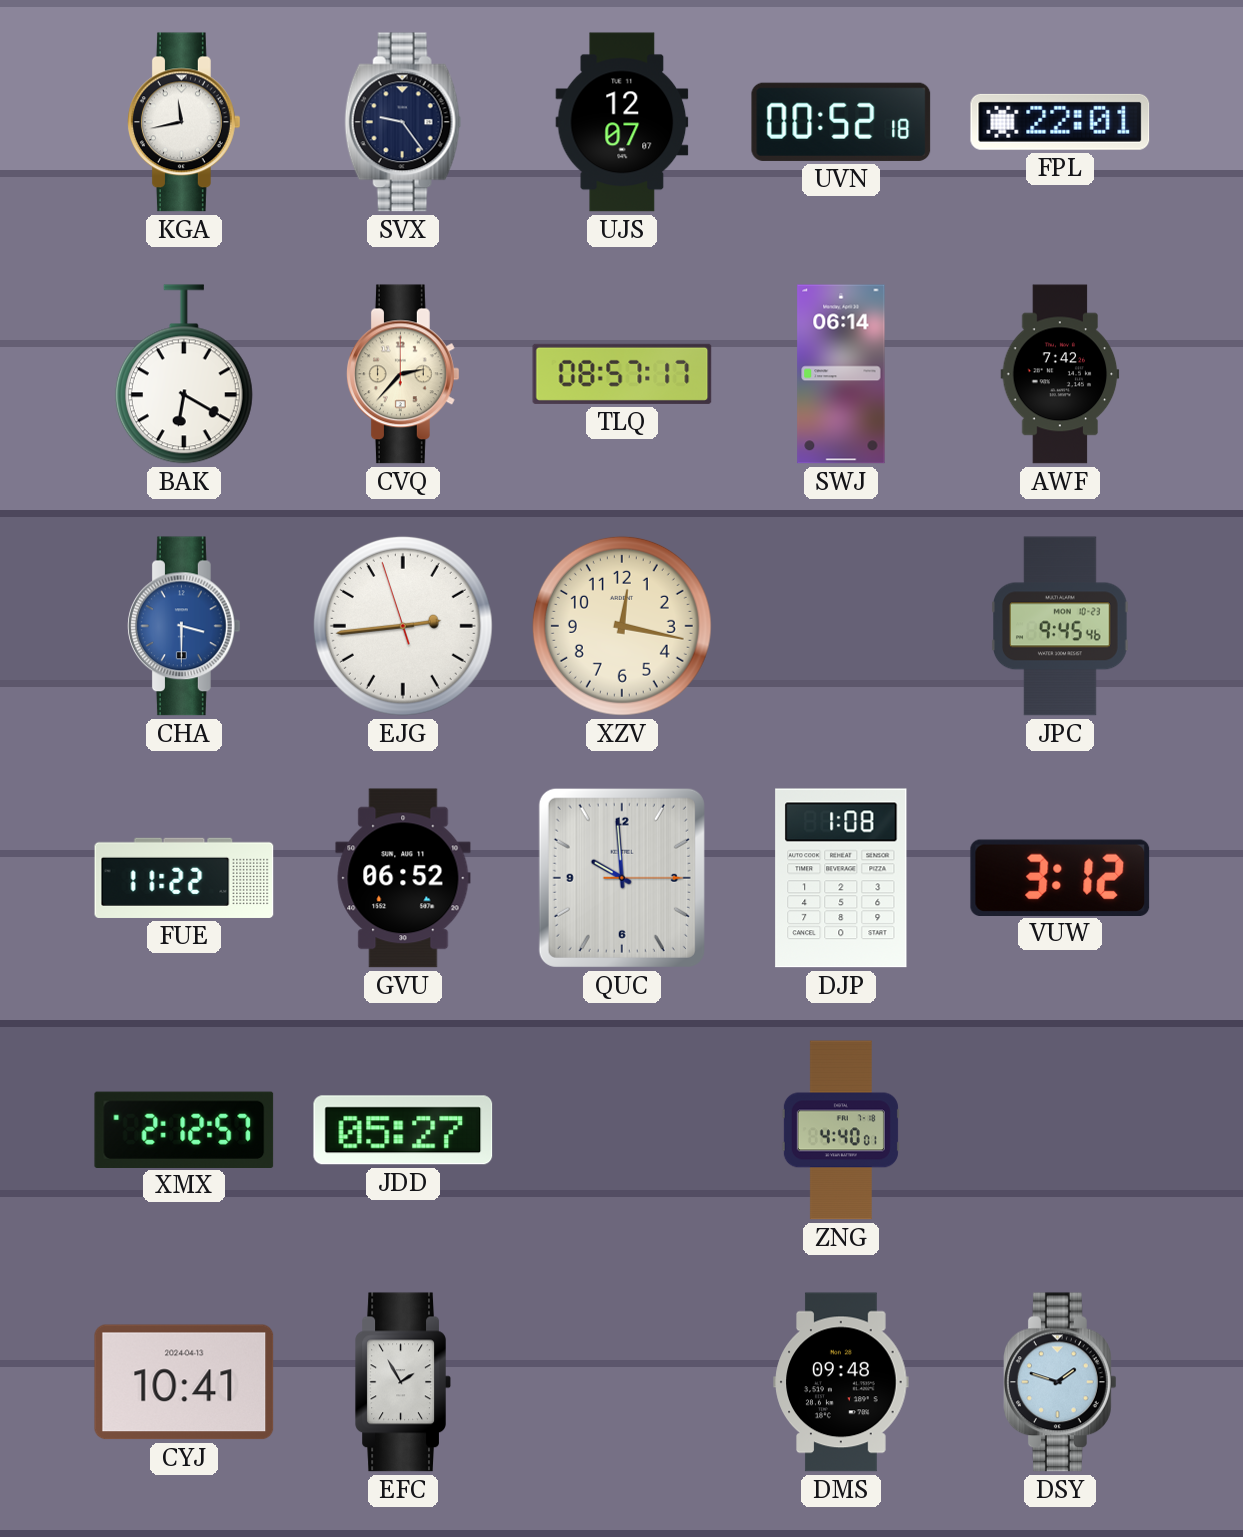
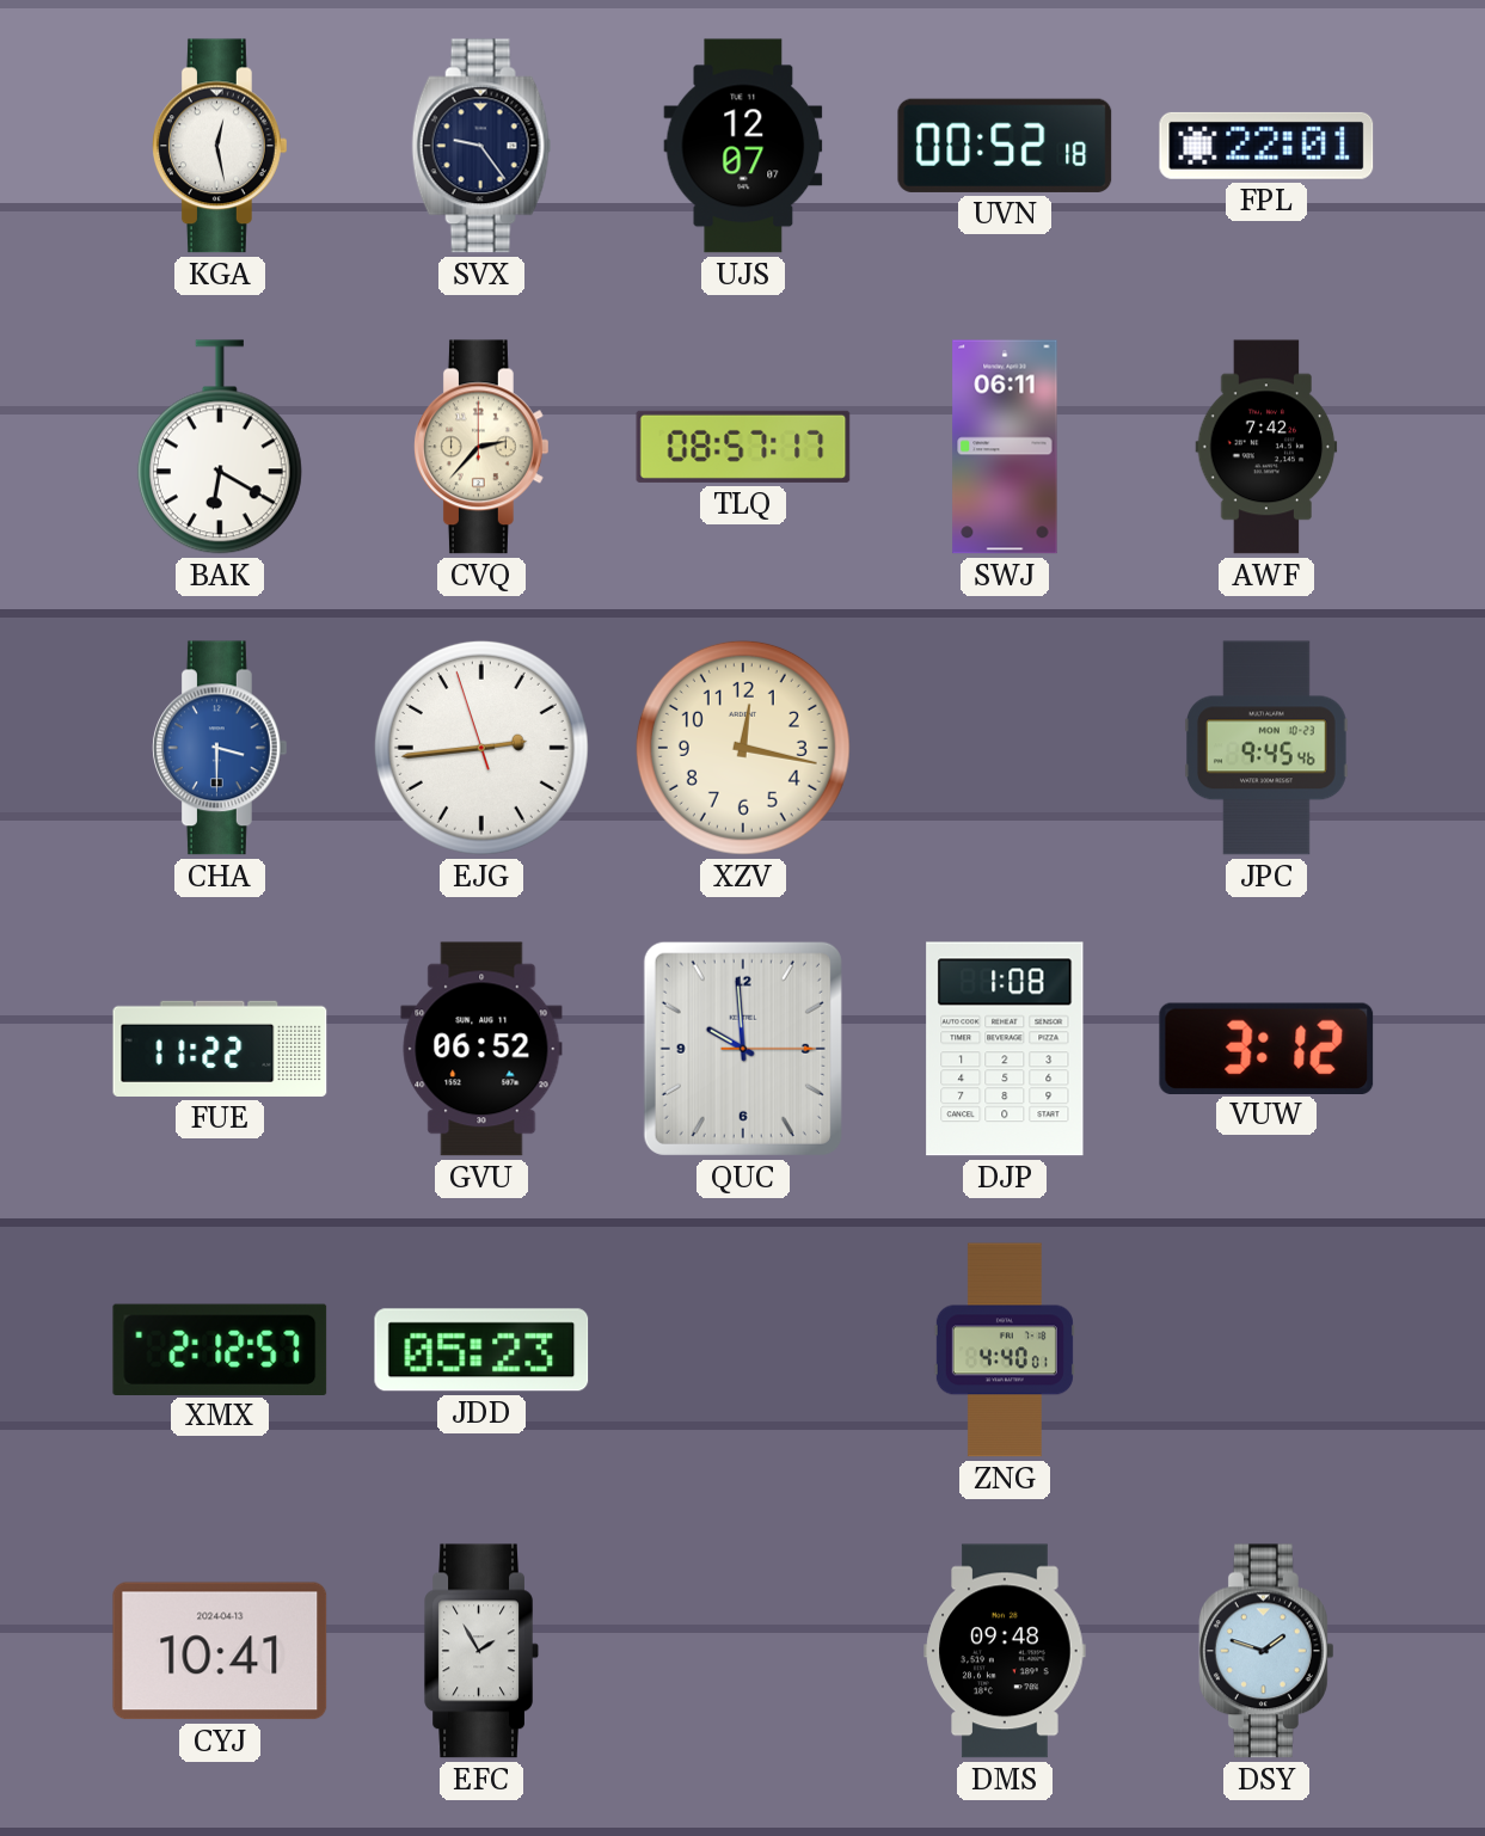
KGA: 11:43 -> 12:28
SWJ: 06:14 -> 06:11
JDD: 05:27 -> 05:23
